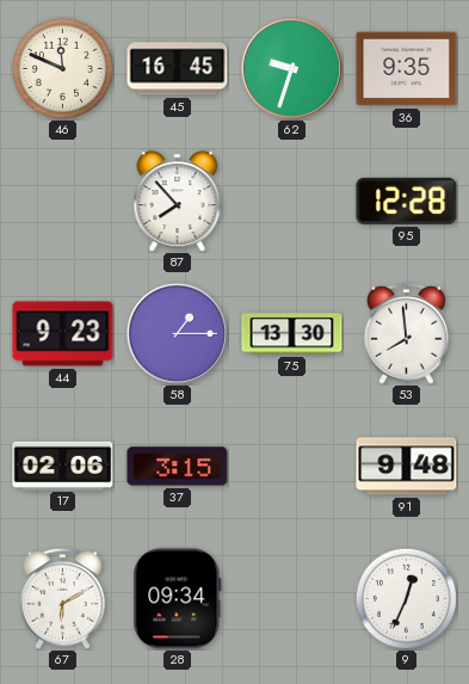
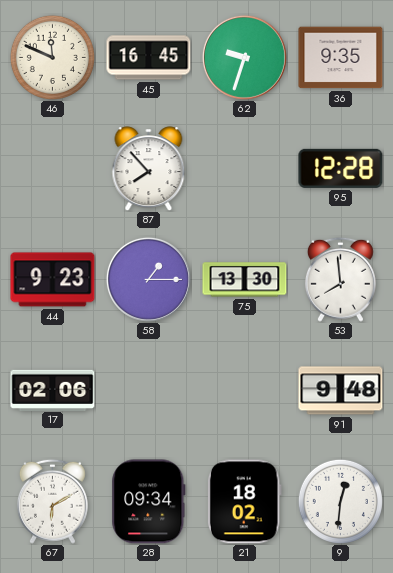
37: 3:15 -> none
21: none -> 18:02
9: 12:34 -> 12:31
